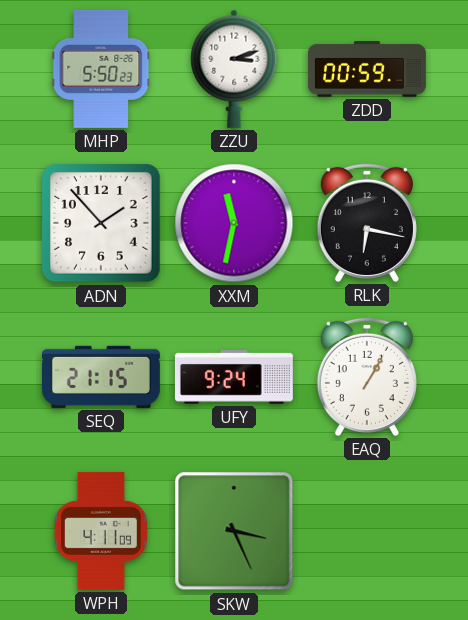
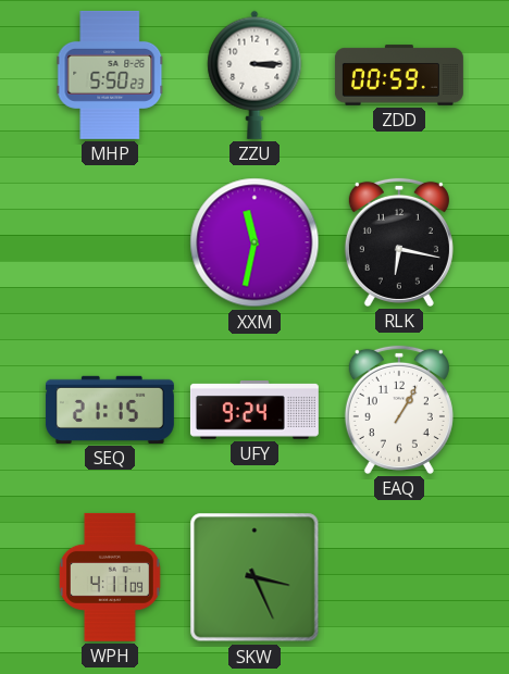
ZZU: 3:12 -> 3:15
ADN: 1:53 -> none
